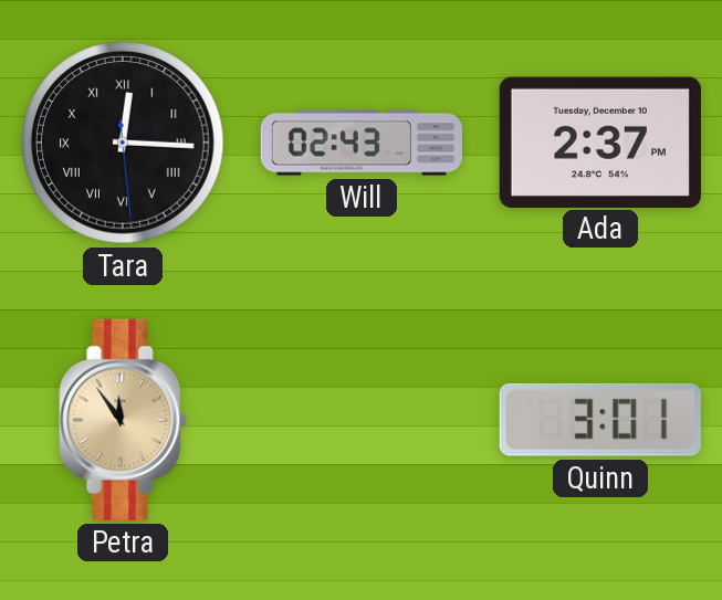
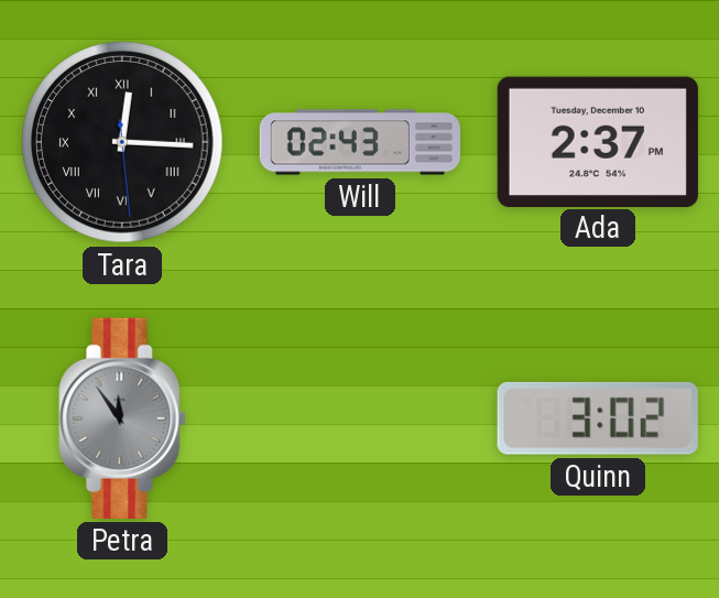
Petra dial: champagne -> grey
Quinn: 3:01 -> 3:02
